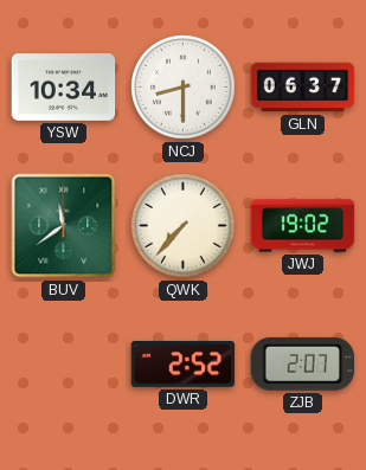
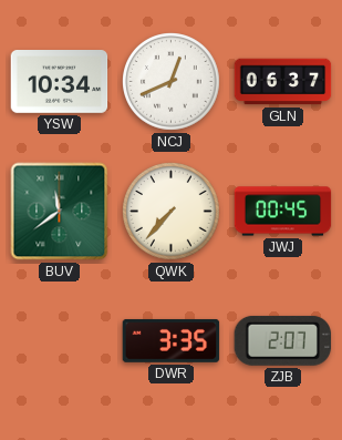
NCJ: 8:30 -> 12:41
JWJ: 19:02 -> 00:45
DWR: 2:52 -> 3:35
